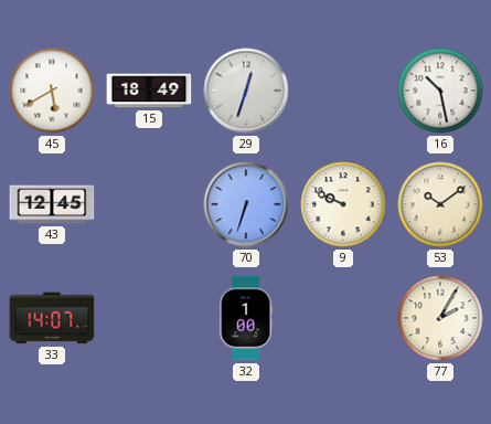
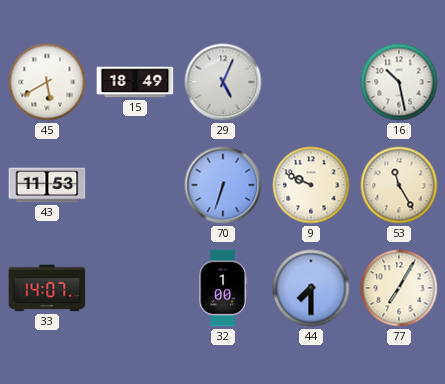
29: 12:33 -> 5:04
43: 12:45 -> 11:53
53: 10:09 -> 11:25
44: none -> 7:30
77: 2:05 -> 7:05
